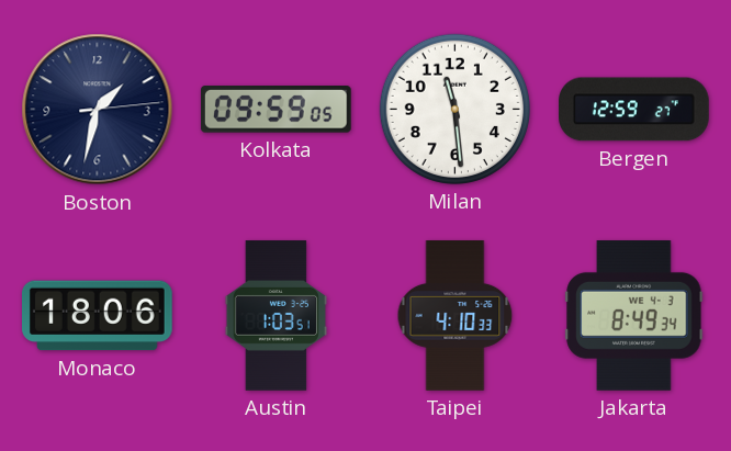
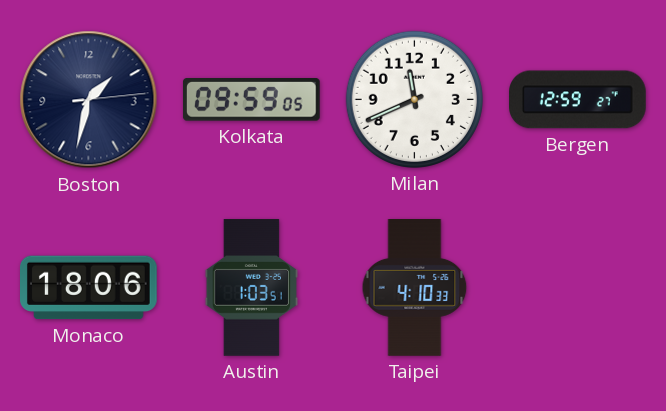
Milan: 11:29 -> 11:41
Jakarta: 8:49 -> none
